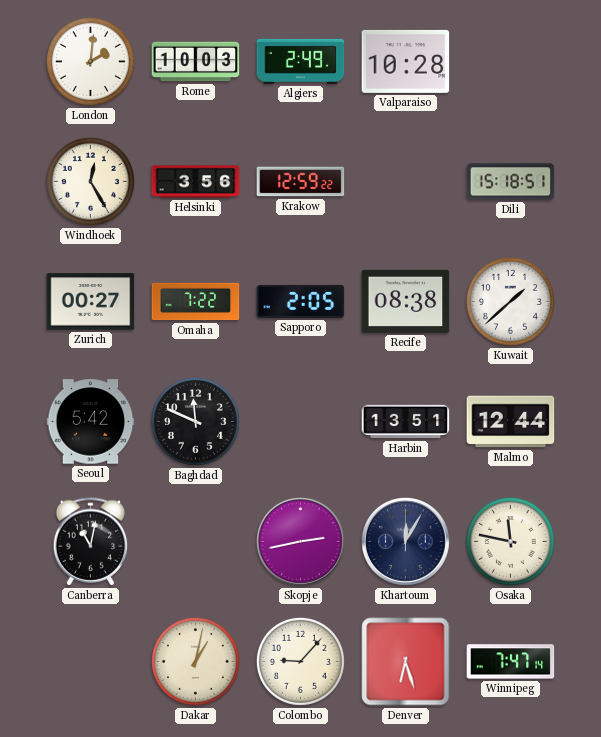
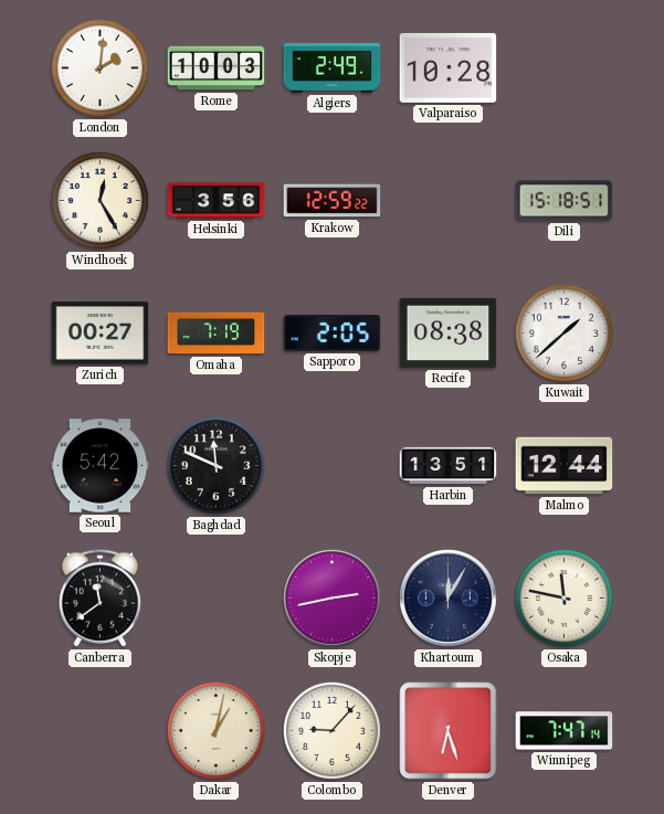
Omaha: 7:22 -> 7:19
Canberra: 11:02 -> 11:39
